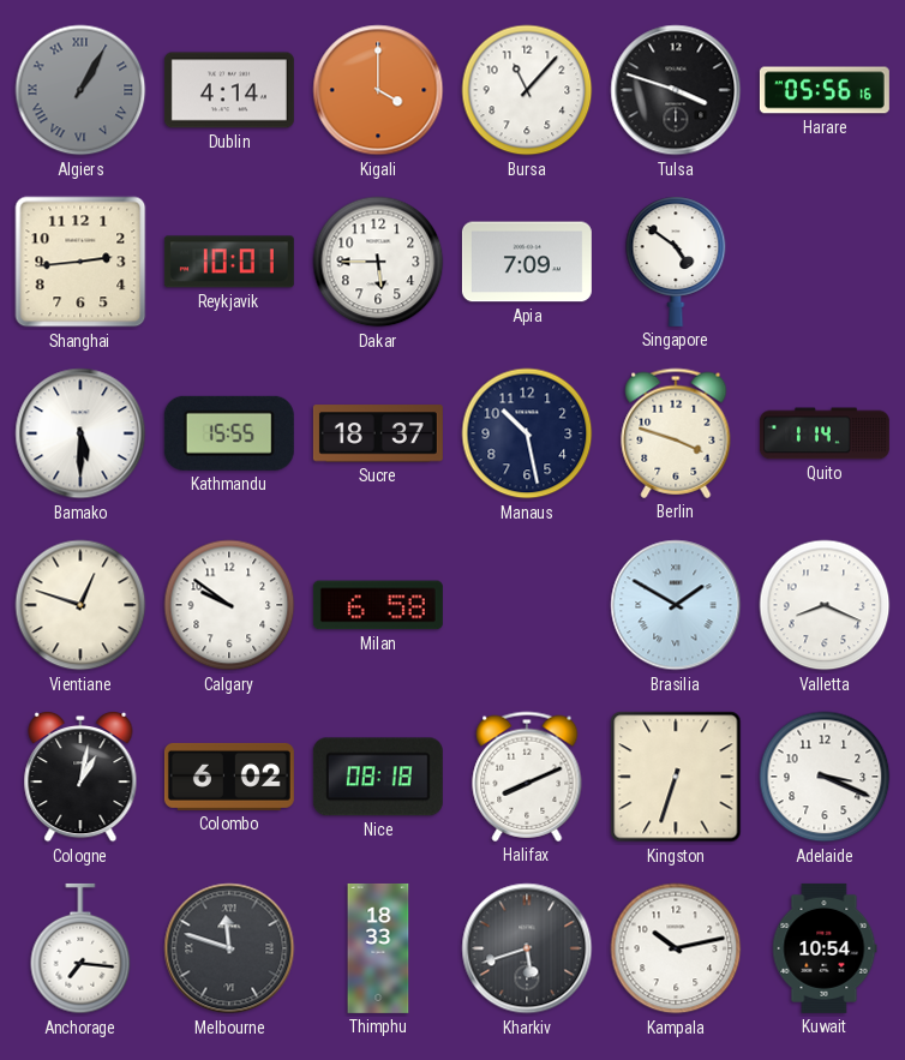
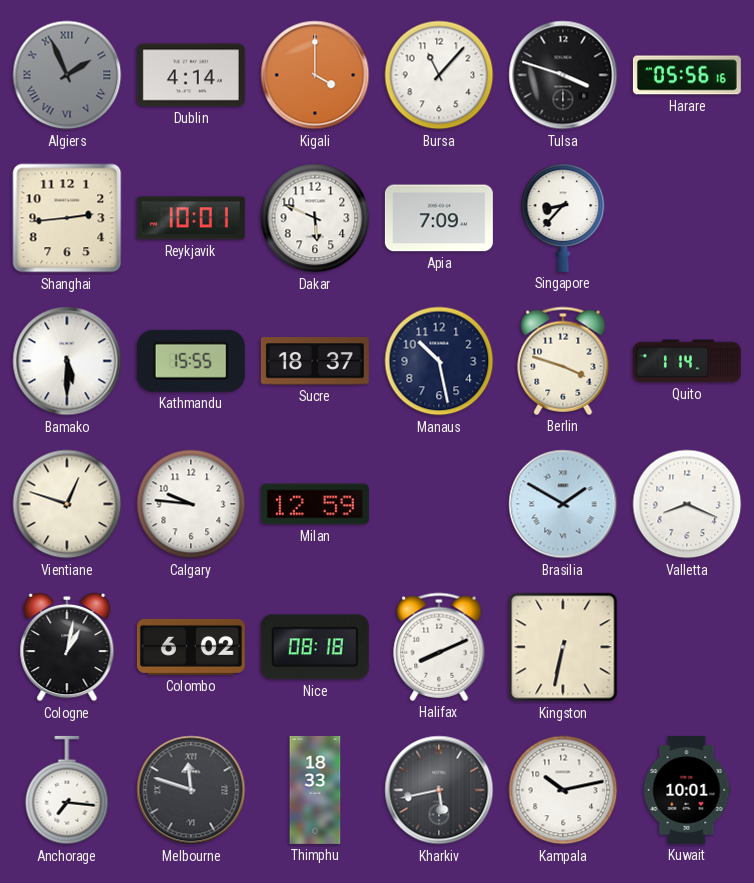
Algiers: 1:05 -> 1:56
Dakar: 5:45 -> 5:49
Singapore: 4:51 -> 8:37
Calgary: 9:51 -> 9:46
Milan: 6:58 -> 12:59
Kingston: 6:33 -> 6:32
Adelaide: 3:19 -> none
Kharkiv: 5:42 -> 5:43
Kuwait: 10:54 -> 10:01
